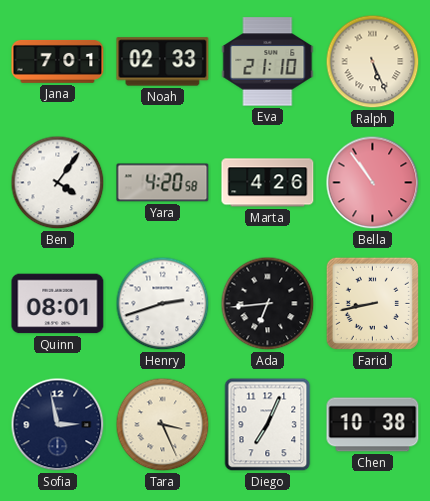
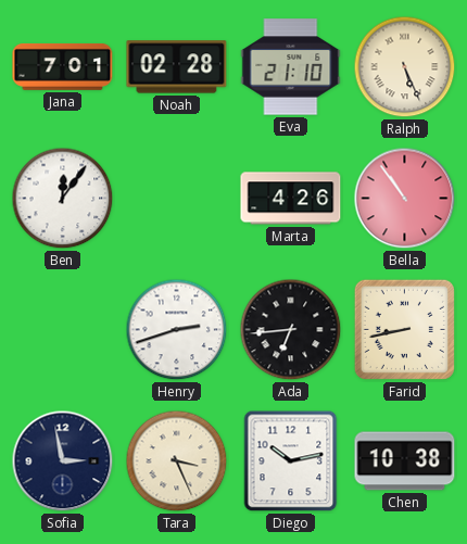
Noah: 02:33 -> 02:28
Ben: 4:06 -> 12:06
Yara: 4:20 -> none
Quinn: 08:01 -> none
Diego: 7:04 -> 10:13
